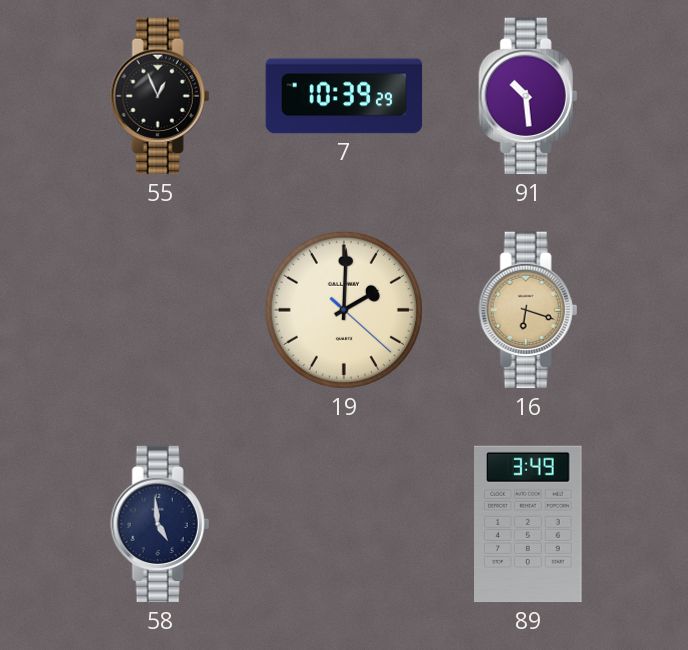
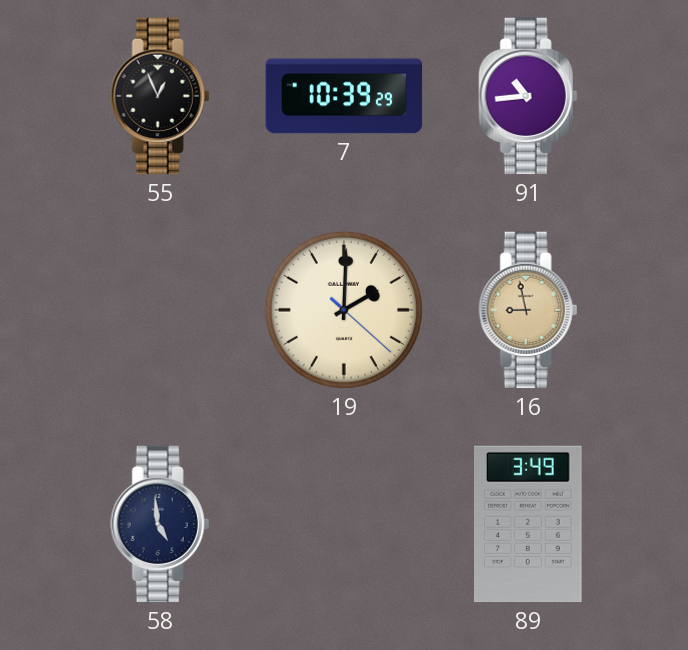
91: 10:29 -> 10:44
16: 6:18 -> 8:58
